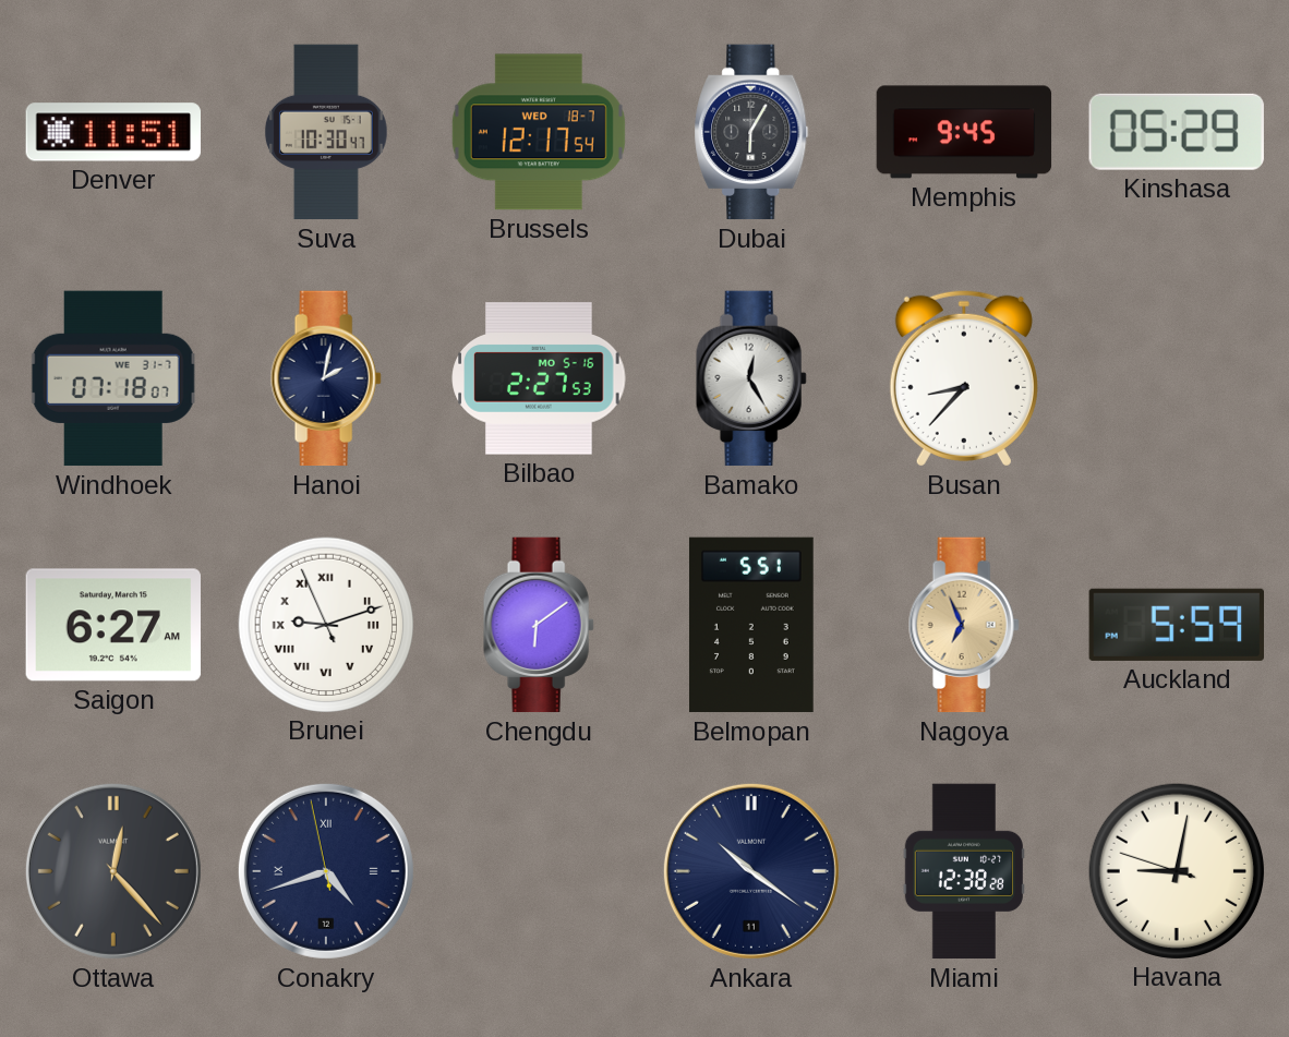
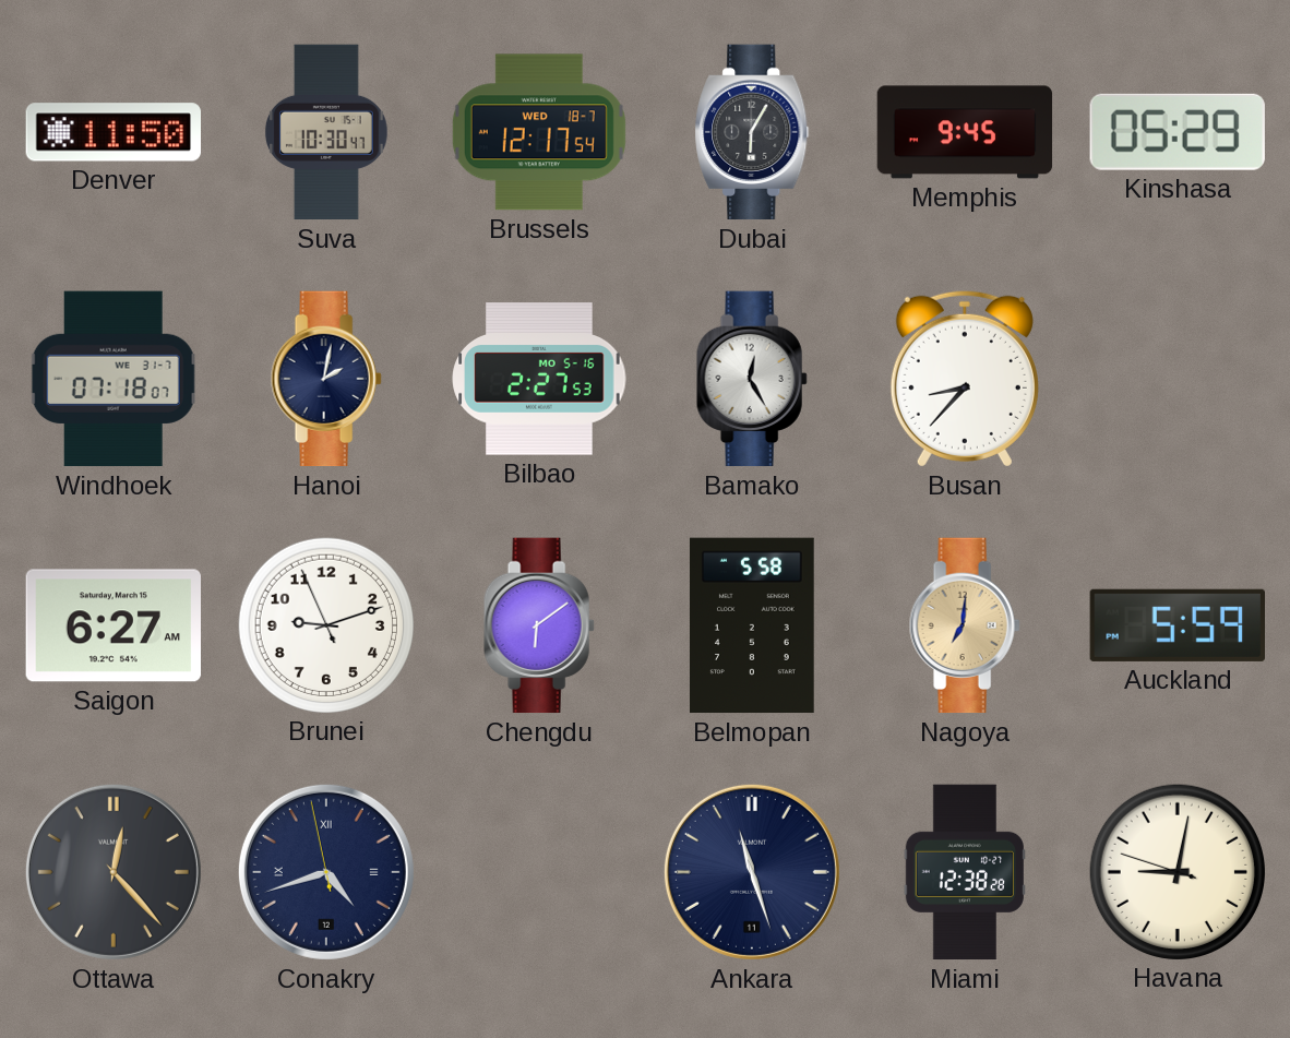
Denver: 11:51 -> 11:50
Brunei numerals: Roman -> Arabic
Belmopan: 5:51 -> 5:58
Nagoya: 6:56 -> 7:01
Ankara: 10:21 -> 11:27
